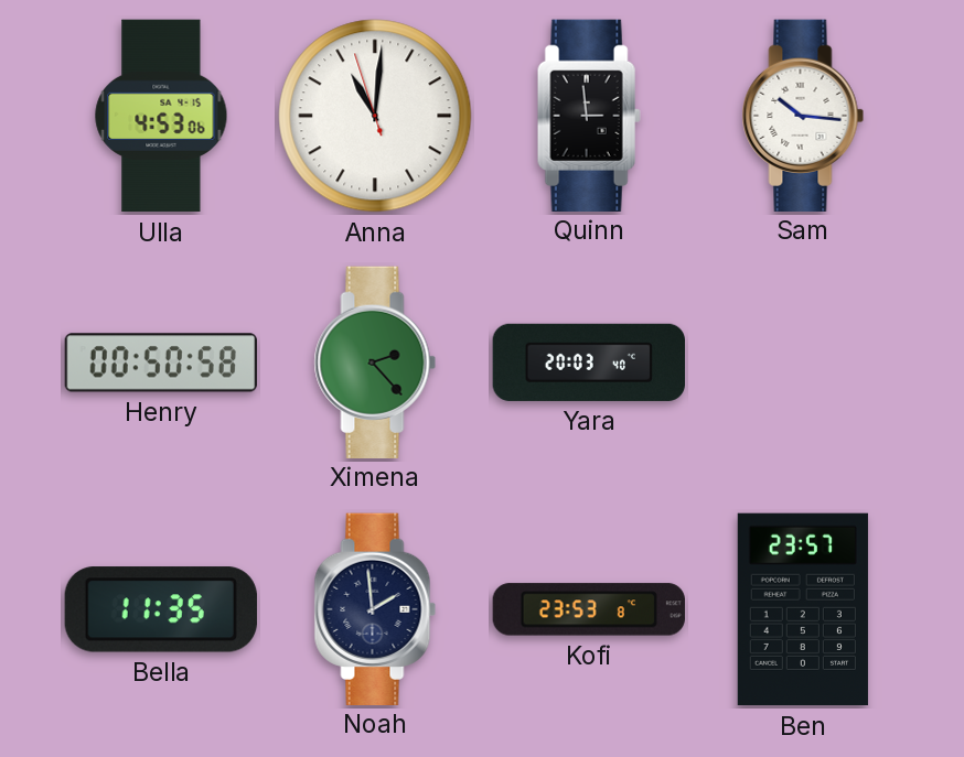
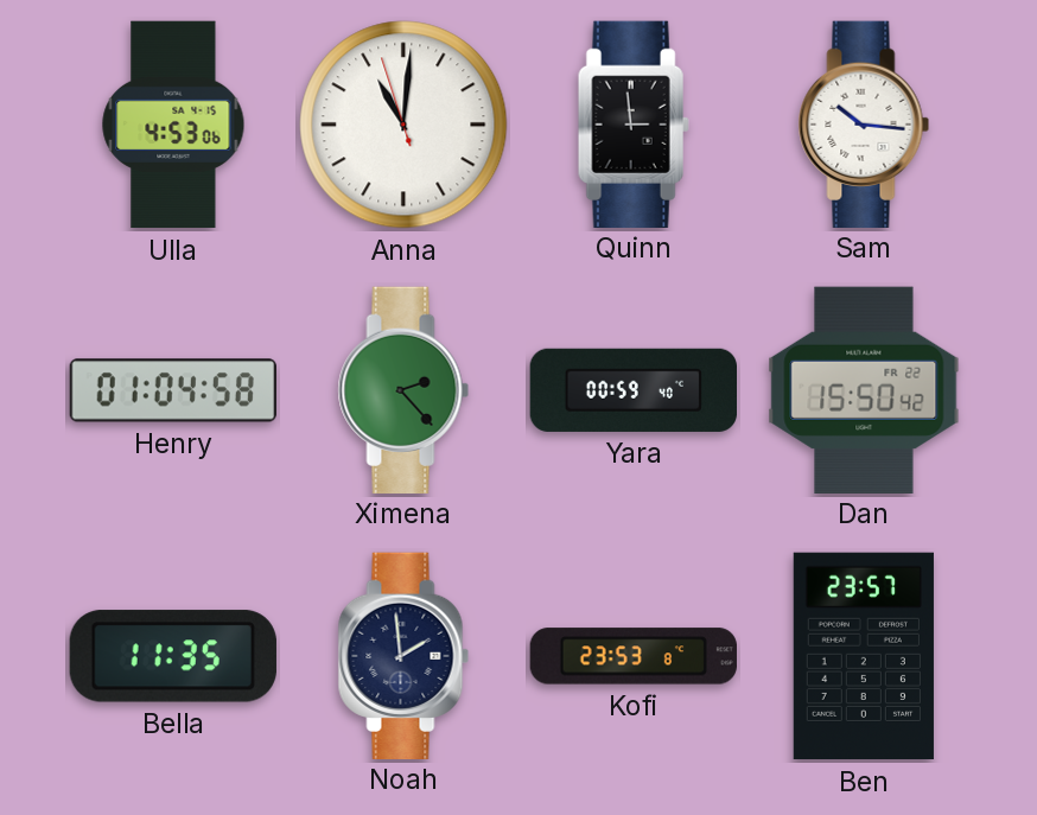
Henry: 00:50 -> 01:04
Yara: 20:03 -> 00:59
Dan: none -> 15:50
